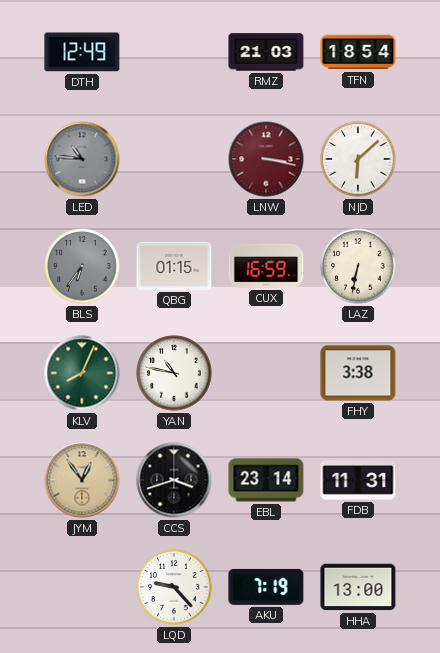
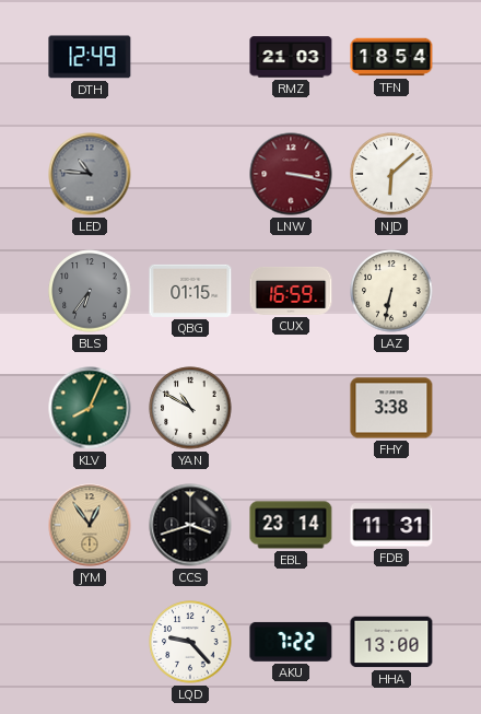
YAN: 10:47 -> 10:50
AKU: 7:19 -> 7:22
